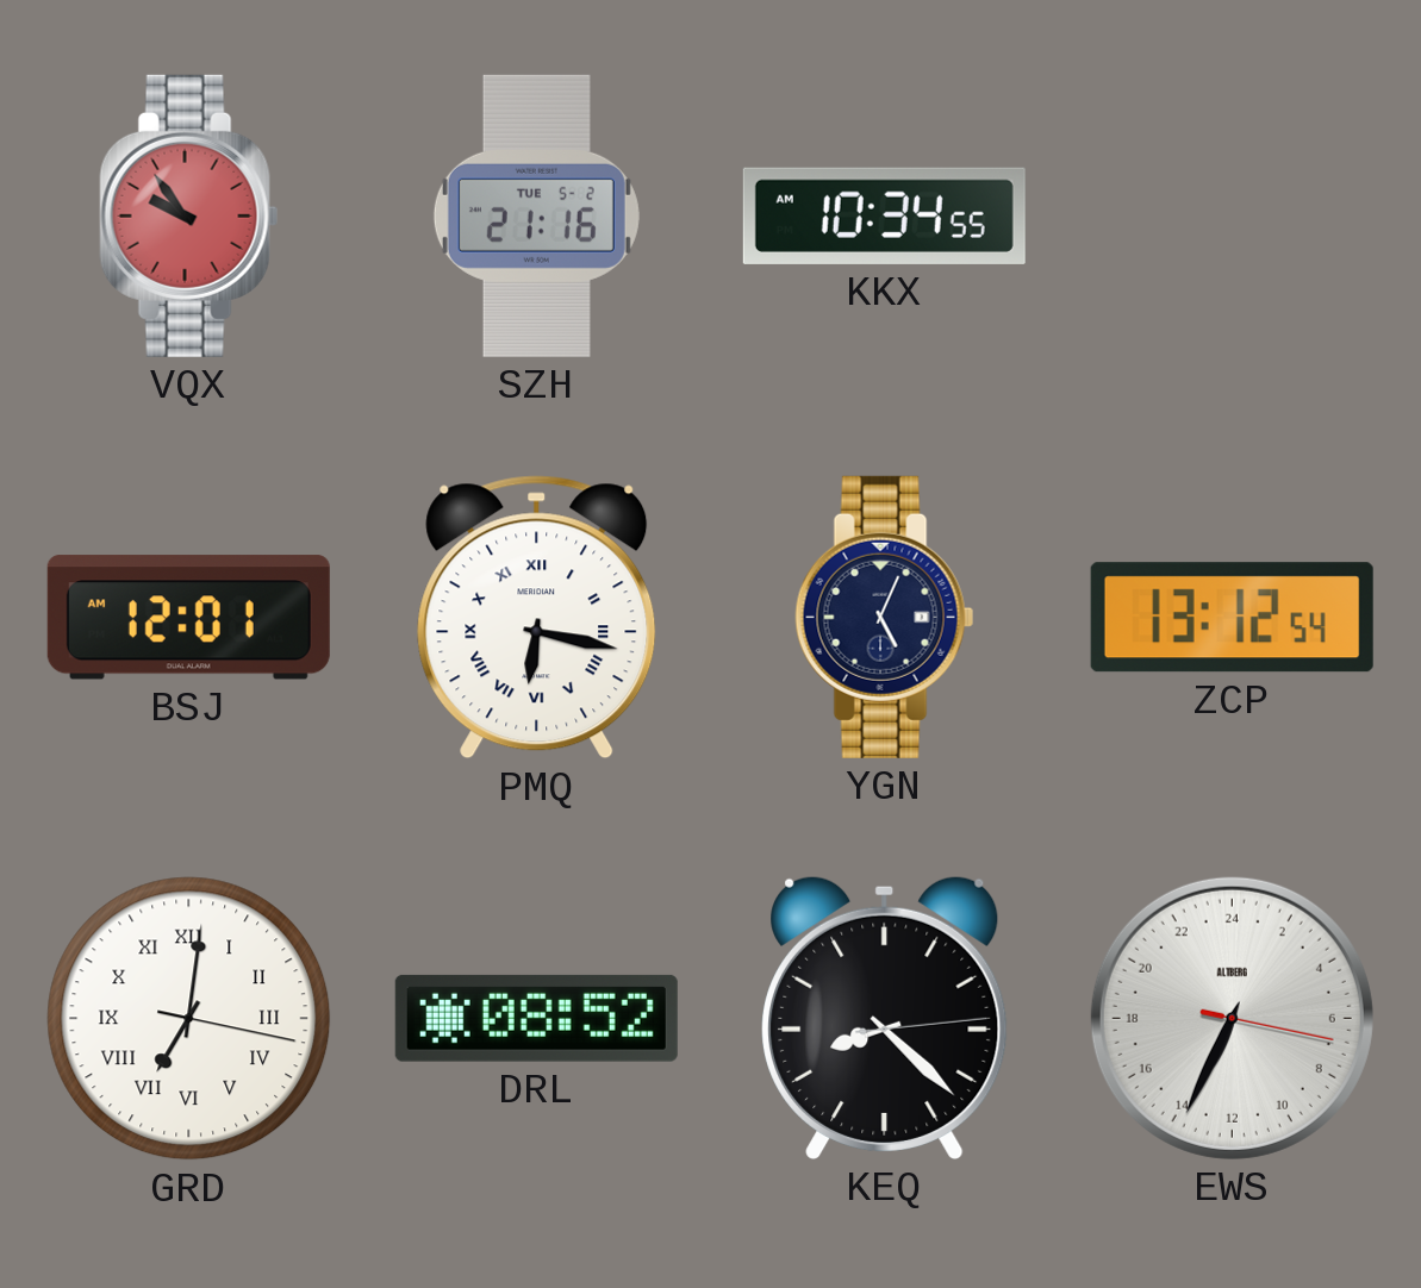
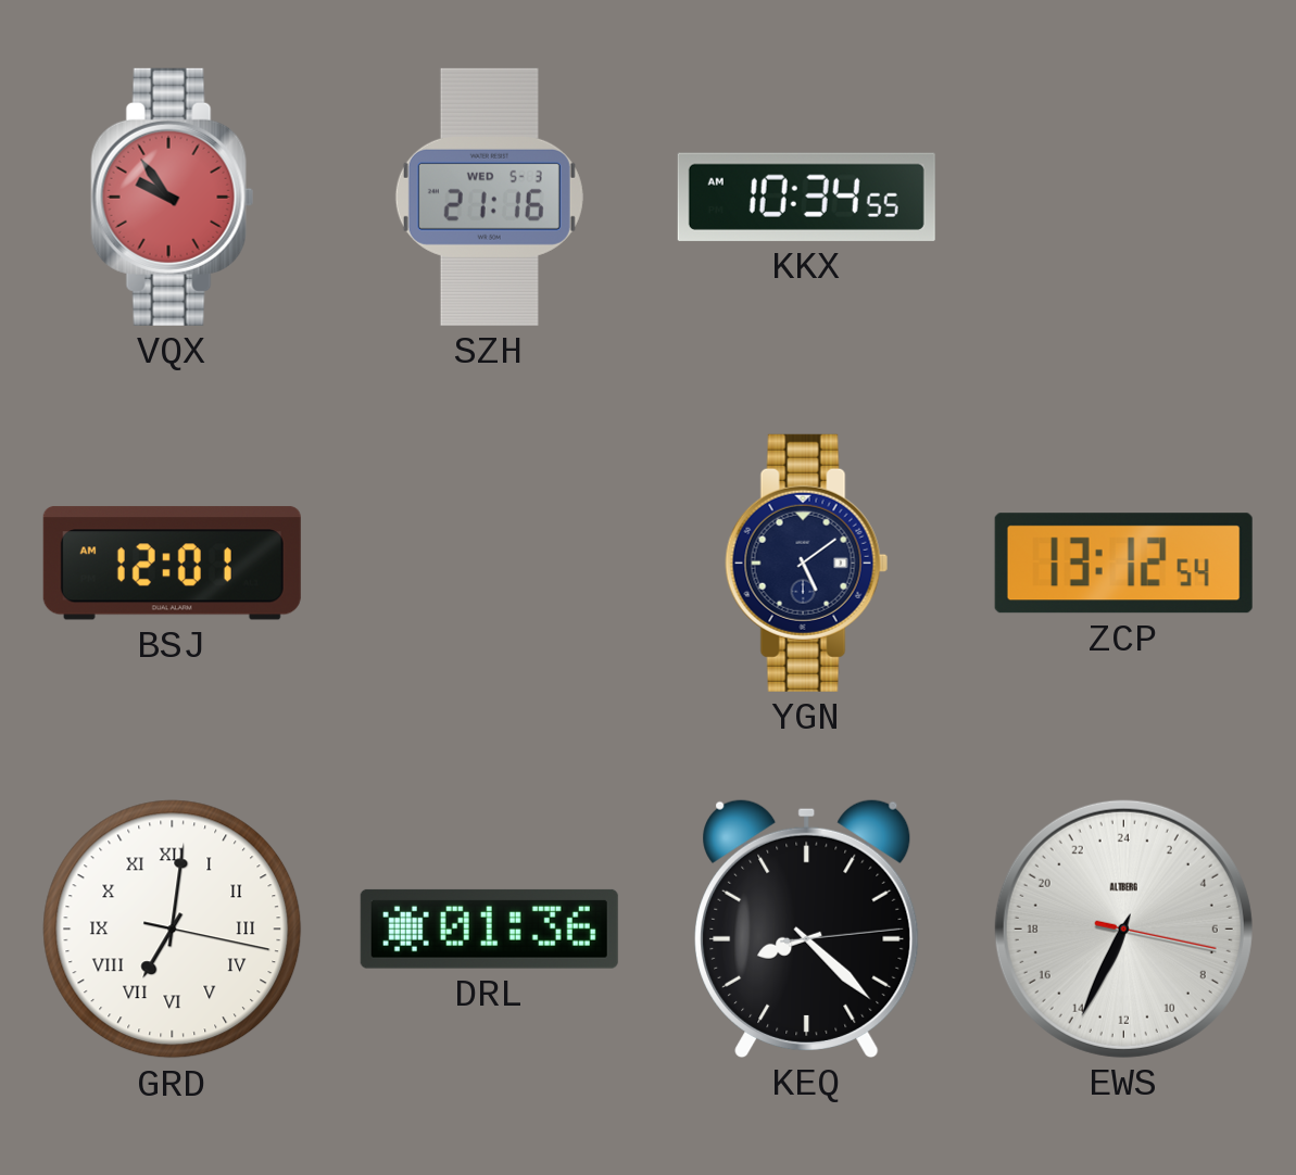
SZH date: TUE 5-2 -> WED 5-3
PMQ: 6:17 -> none
YGN: 5:04 -> 5:09
DRL: 08:52 -> 01:36
